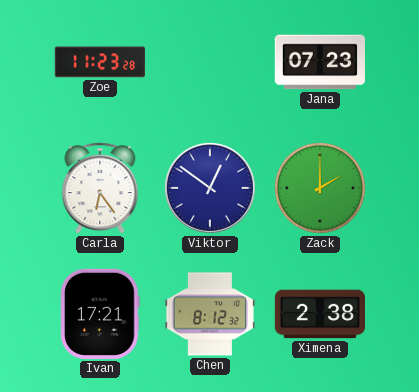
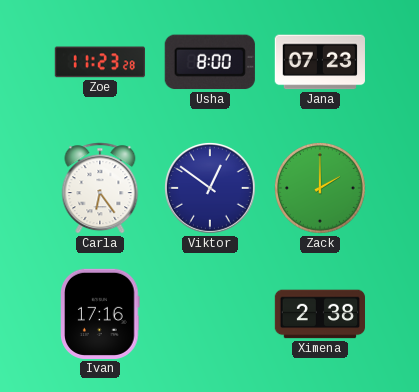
Usha: none -> 8:00
Ivan: 17:21 -> 17:16
Chen: 8:12 -> none
